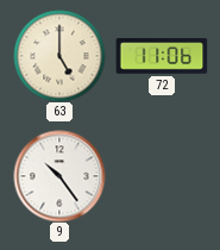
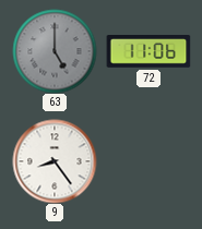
63 dial: cream -> grey
9: 10:24 -> 8:24
